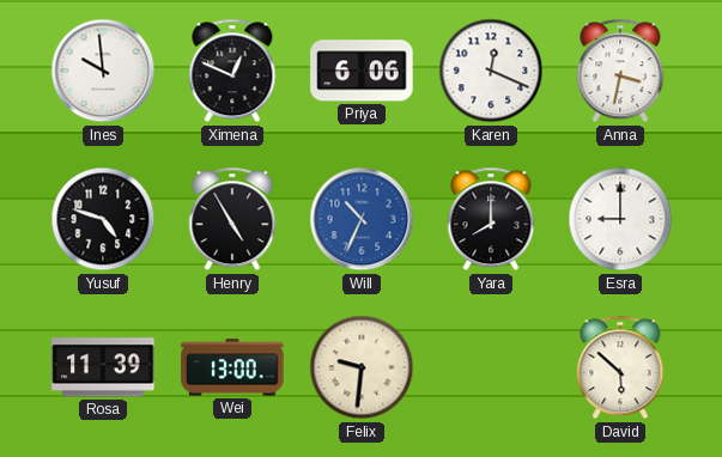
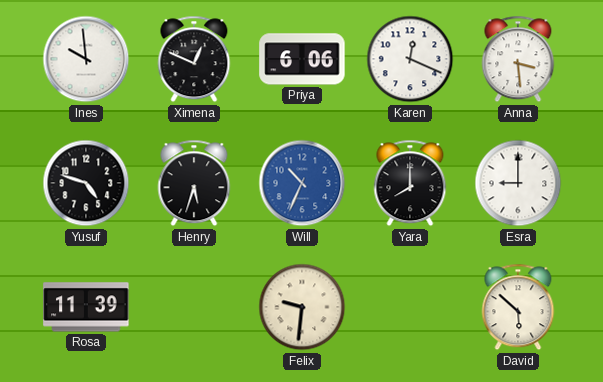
Anna: 3:32 -> 3:29
Henry: 4:55 -> 5:33
Wei: 13:00 -> none
